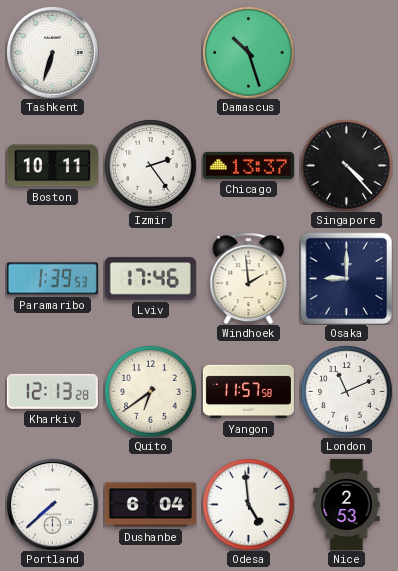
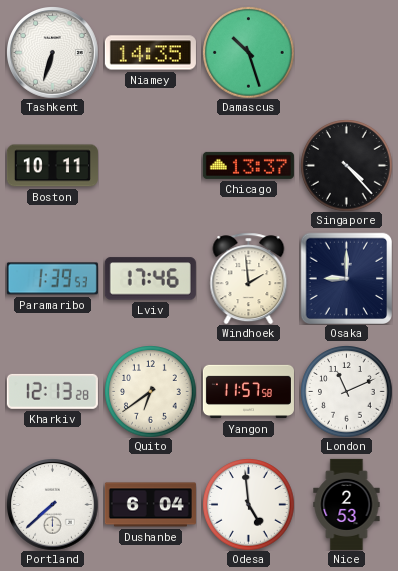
Niamey: none -> 14:35
Izmir: 2:24 -> none
